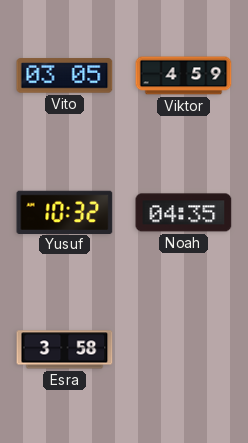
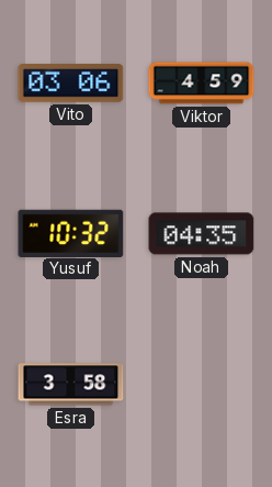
Vito: 03:05 -> 03:06
